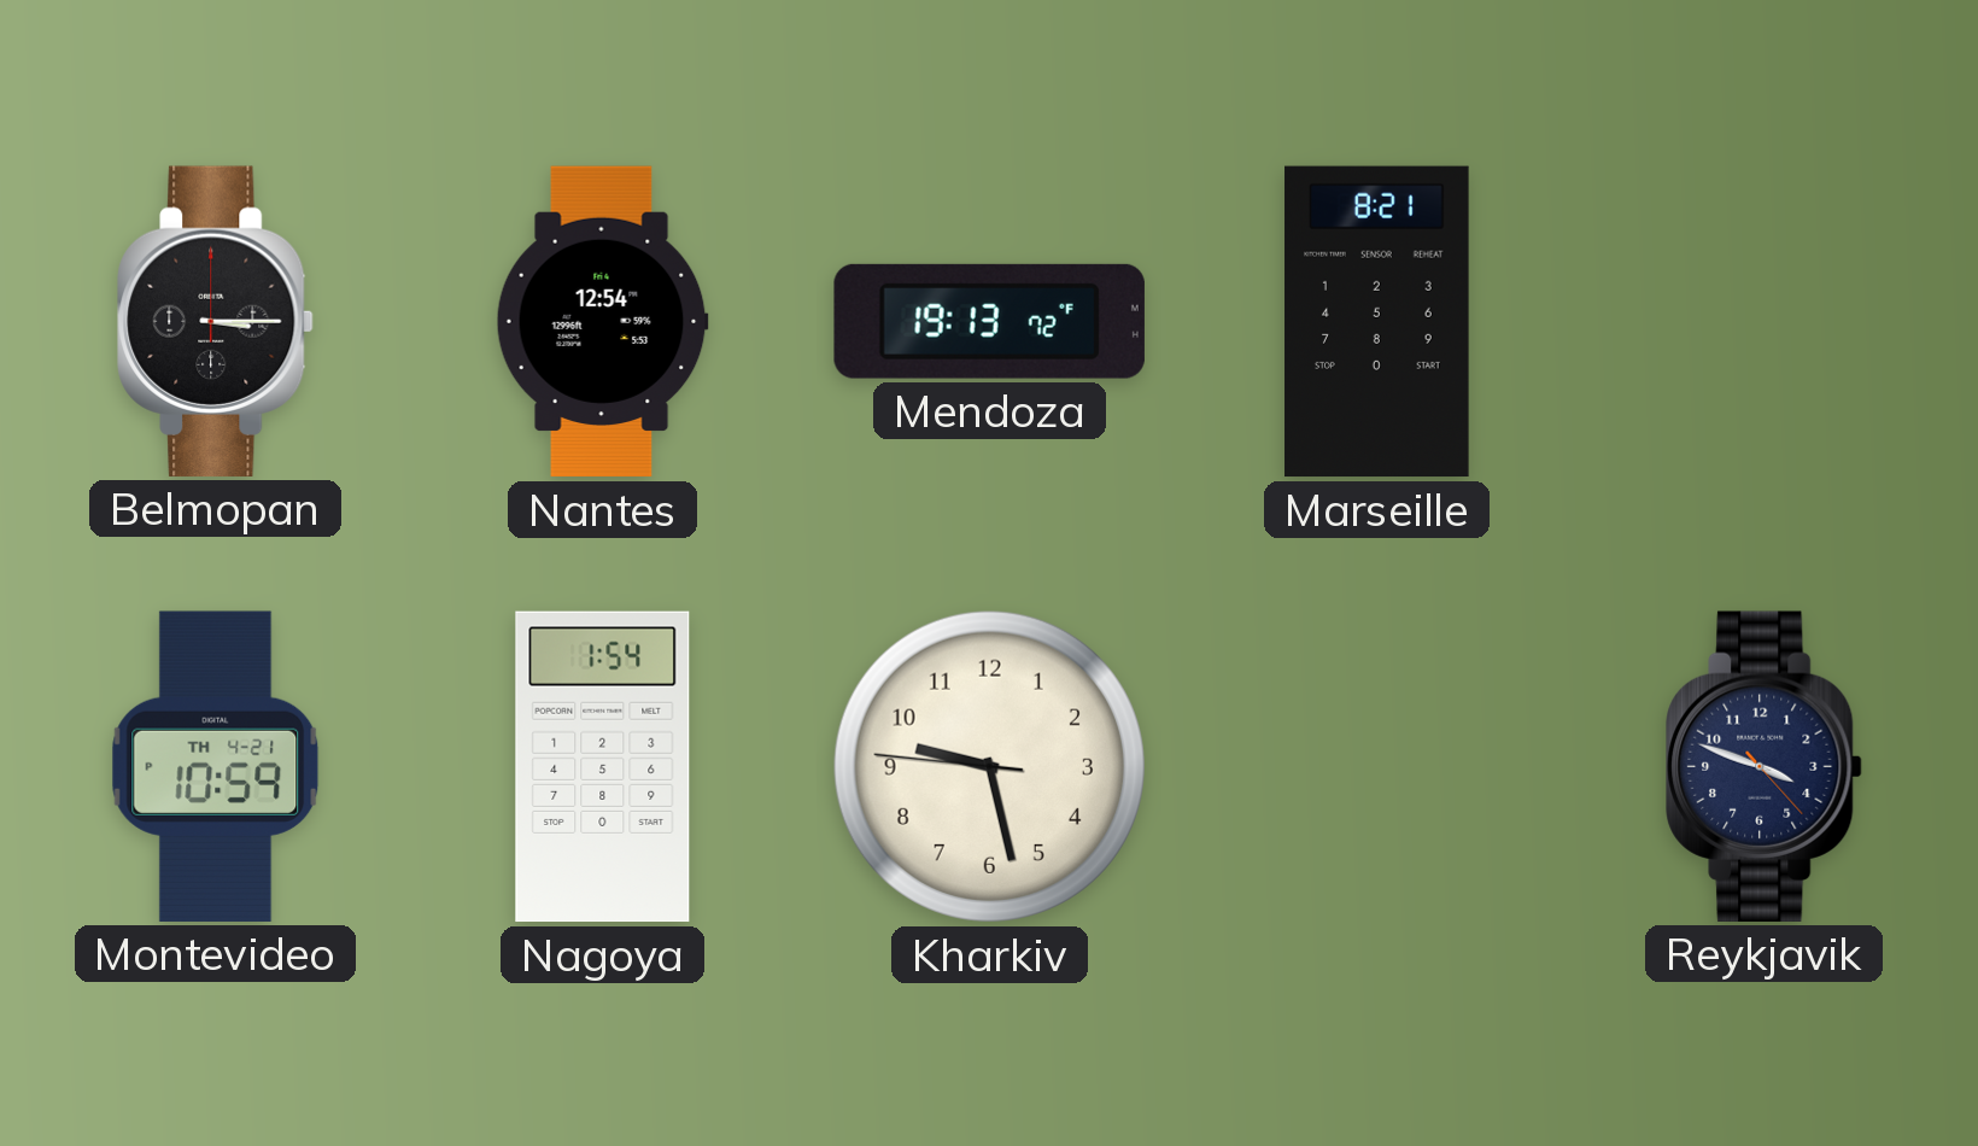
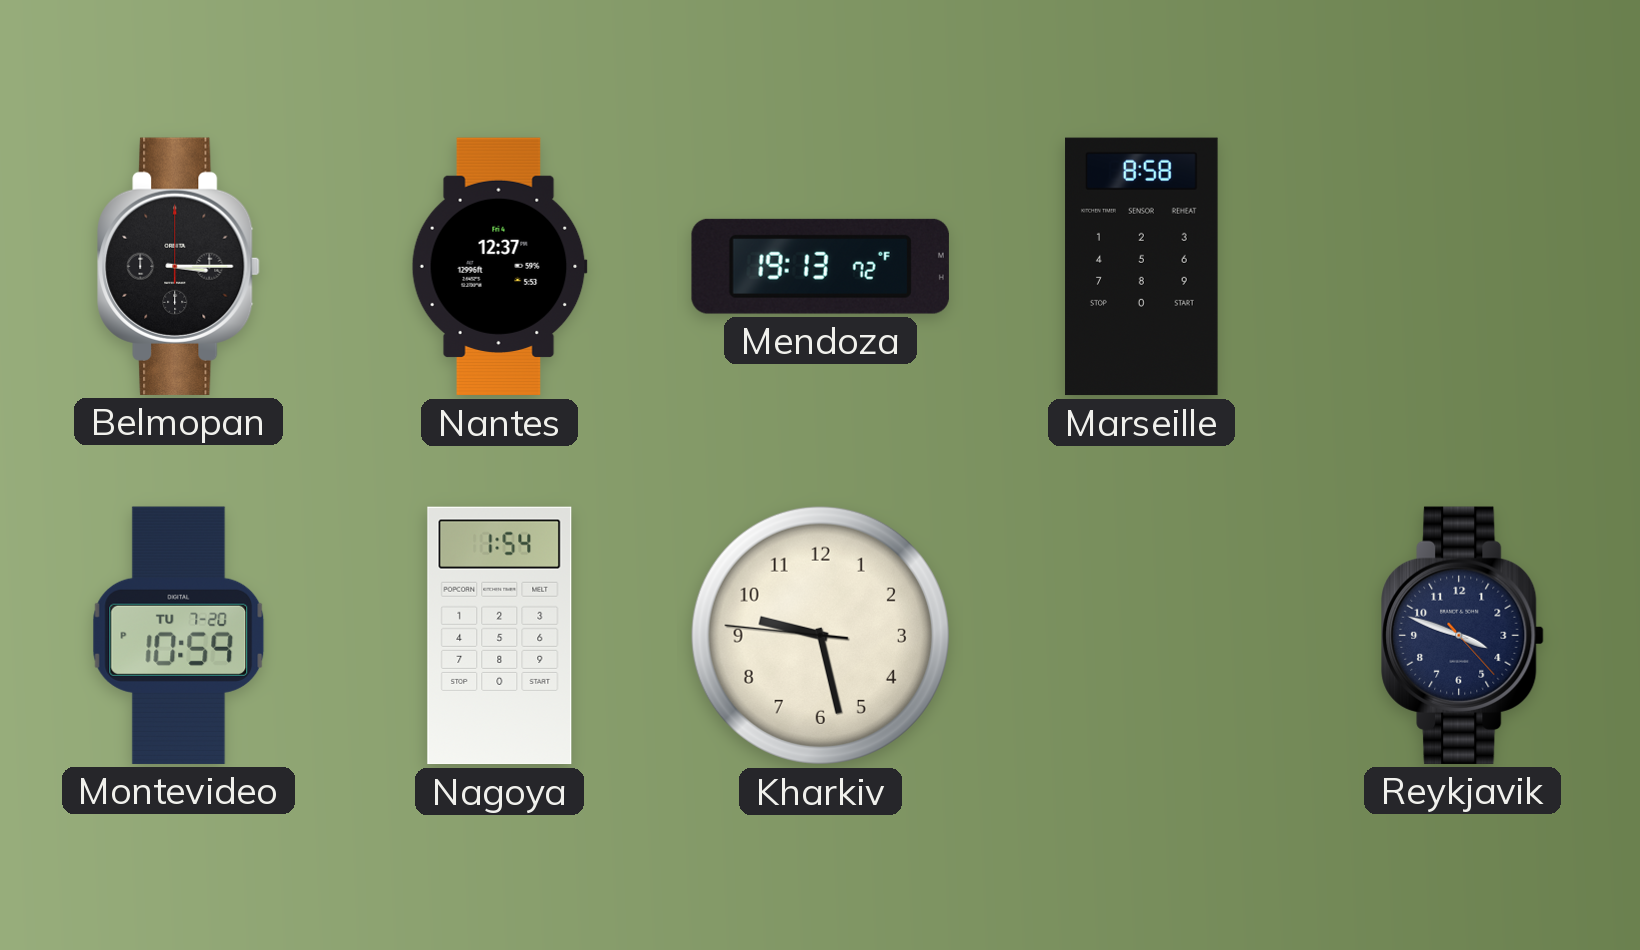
Nantes: 12:54 -> 12:37
Marseille: 8:21 -> 8:58
Montevideo date: TH 4-21 -> TU 7-20
